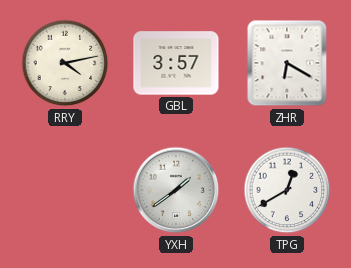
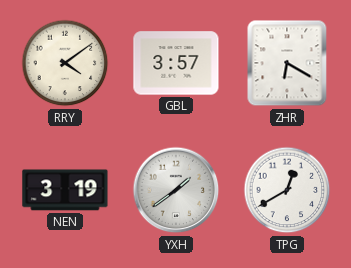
RRY: 4:13 -> 4:09
NEN: none -> 3:19
